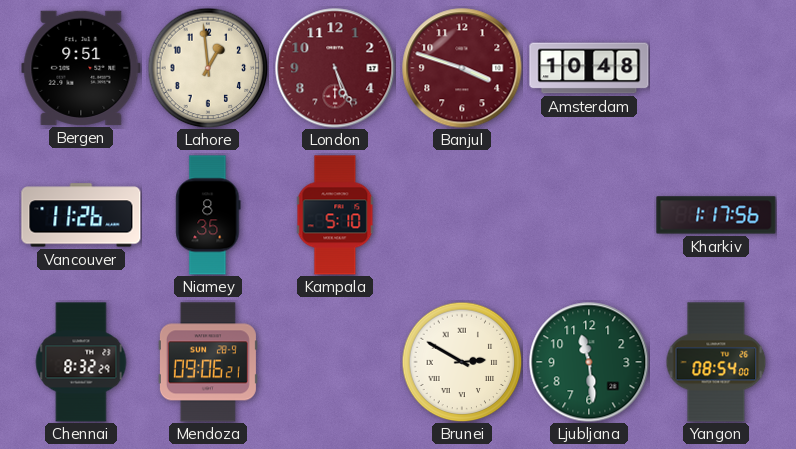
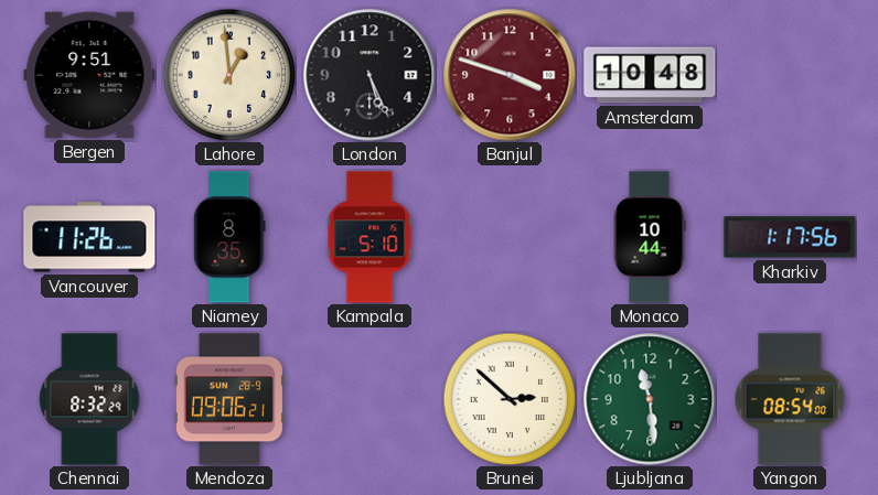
London dial: burgundy -> black
Monaco: none -> 10:44
Brunei: 2:50 -> 2:52
